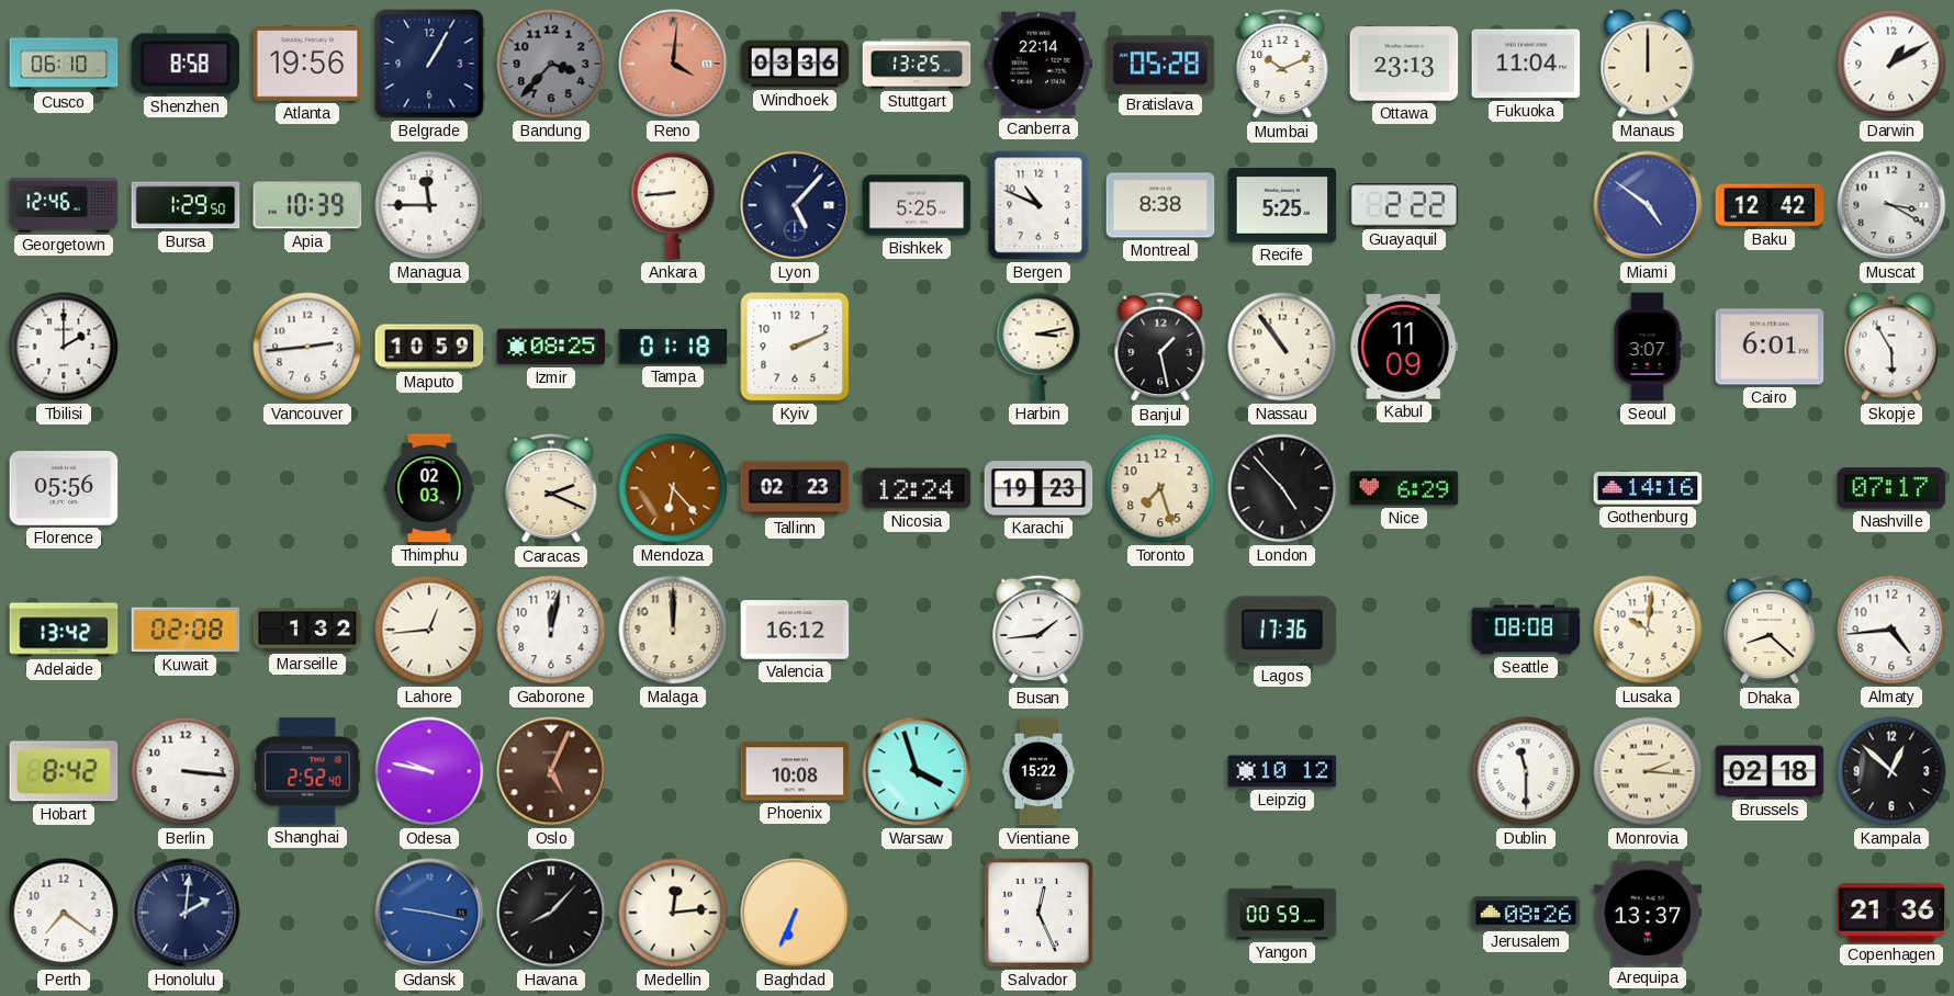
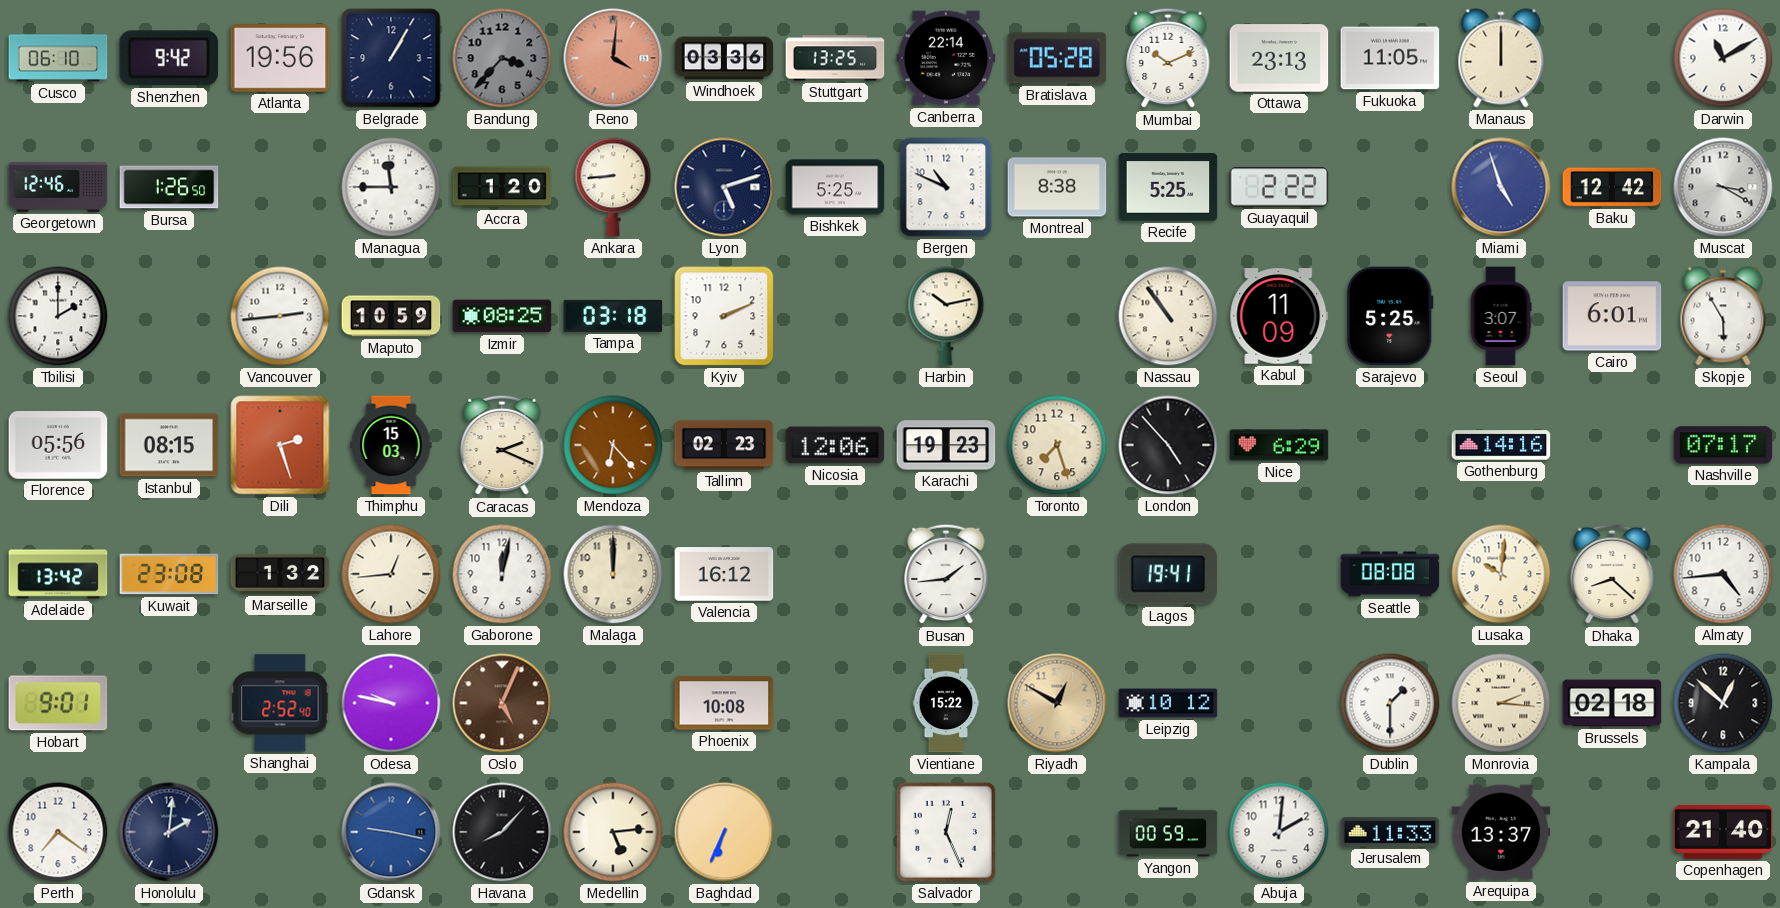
Shenzhen: 8:58 -> 9:42
Fukuoka: 11:04 -> 11:05
Darwin: 1:10 -> 11:10
Bursa: 1:29 -> 1:26
Apia: 10:39 -> none
Accra: none -> 1:20
Lyon: 5:07 -> 5:12
Miami: 4:51 -> 4:57
Tampa: 01:18 -> 03:18
Harbin: 3:13 -> 10:13
Banjul: 1:28 -> none
Sarajevo: none -> 5:25
Istanbul: none -> 08:15
Dili: none -> 2:27
Thimphu: 02:03 -> 15:03
Nicosia: 12:24 -> 12:06
Kuwait: 02:08 -> 23:08
Lagos: 17:36 -> 19:41
Hobart: 8:42 -> 9:01
Berlin: 3:16 -> none
Warsaw: 3:57 -> none
Riyadh: none -> 12:50
Dublin: 11:30 -> 1:30
Medellin: 12:14 -> 5:14
Abuja: none -> 2:01
Jerusalem: 08:26 -> 11:33
Copenhagen: 21:36 -> 21:40
